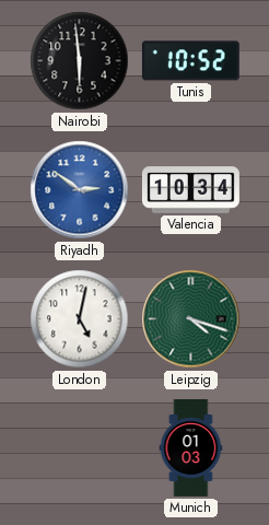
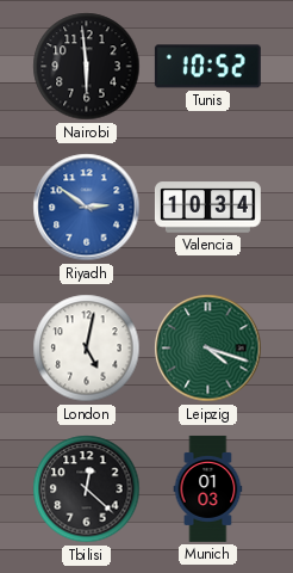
Tbilisi: none -> 12:22
